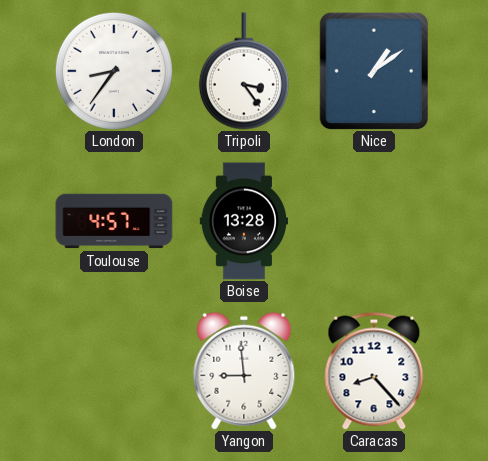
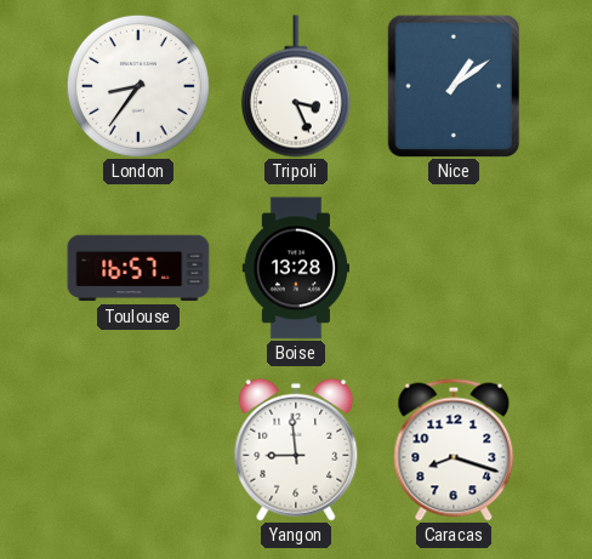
Tripoli: 3:24 -> 3:26
Toulouse: 4:57 -> 16:57
Caracas: 8:23 -> 8:18
